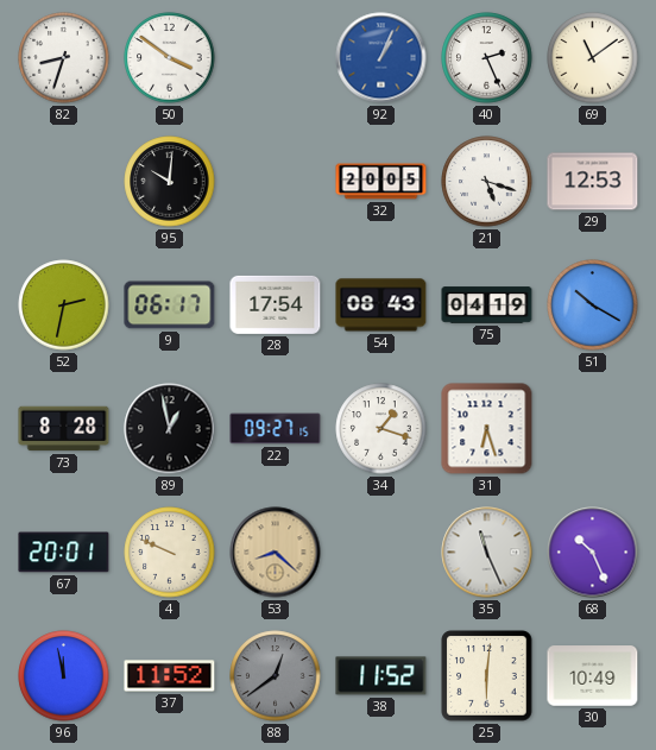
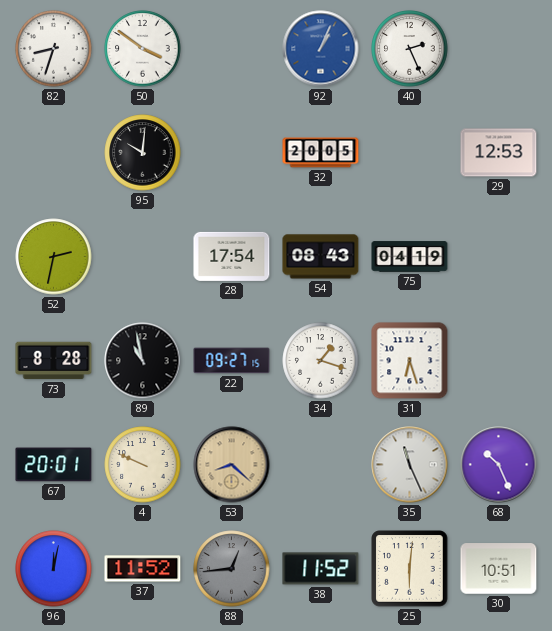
69: 11:09 -> none
21: 5:18 -> none
9: 06:17 -> none
51: 10:20 -> none
89: 12:58 -> 10:58
96: 11:58 -> 12:02
88: 12:39 -> 12:44
30: 10:49 -> 10:51
